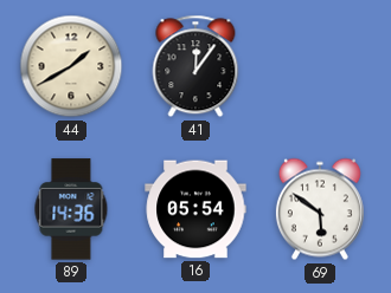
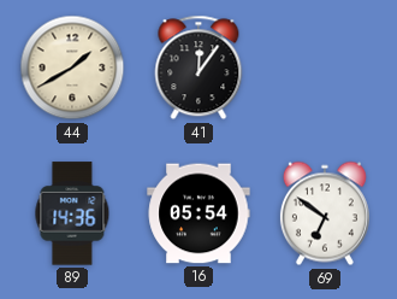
69: 5:51 -> 6:51
